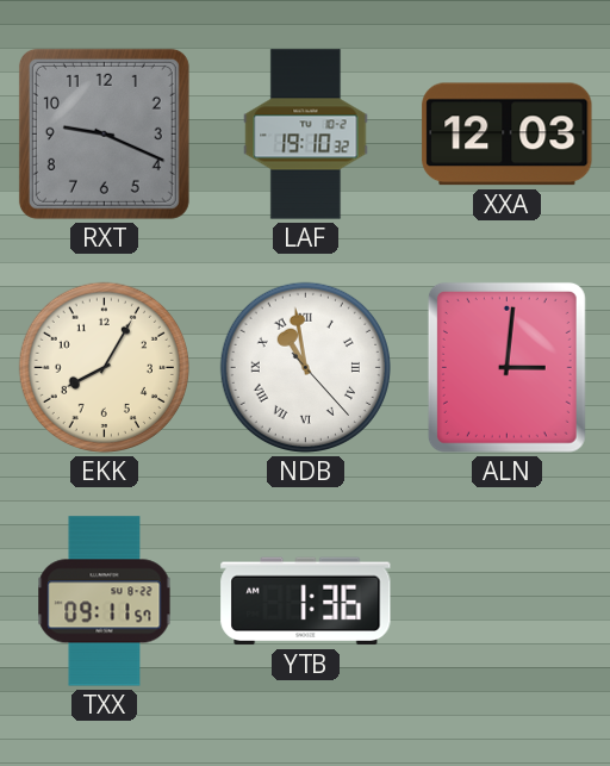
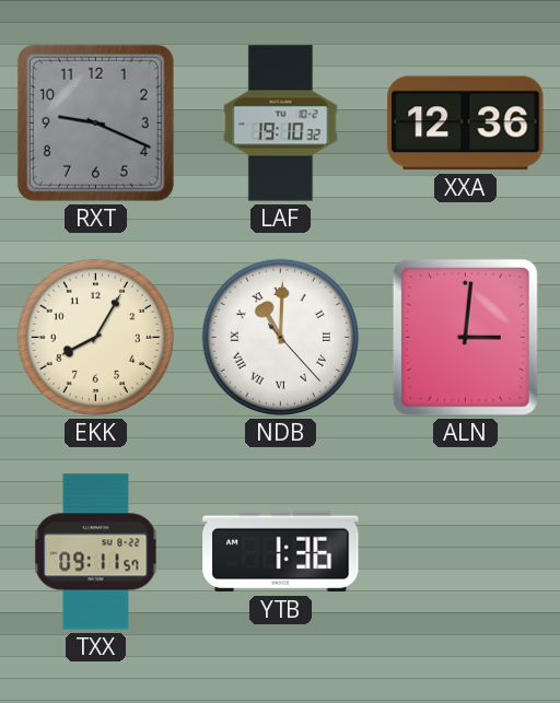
XXA: 12:03 -> 12:36
NDB: 10:58 -> 11:00
